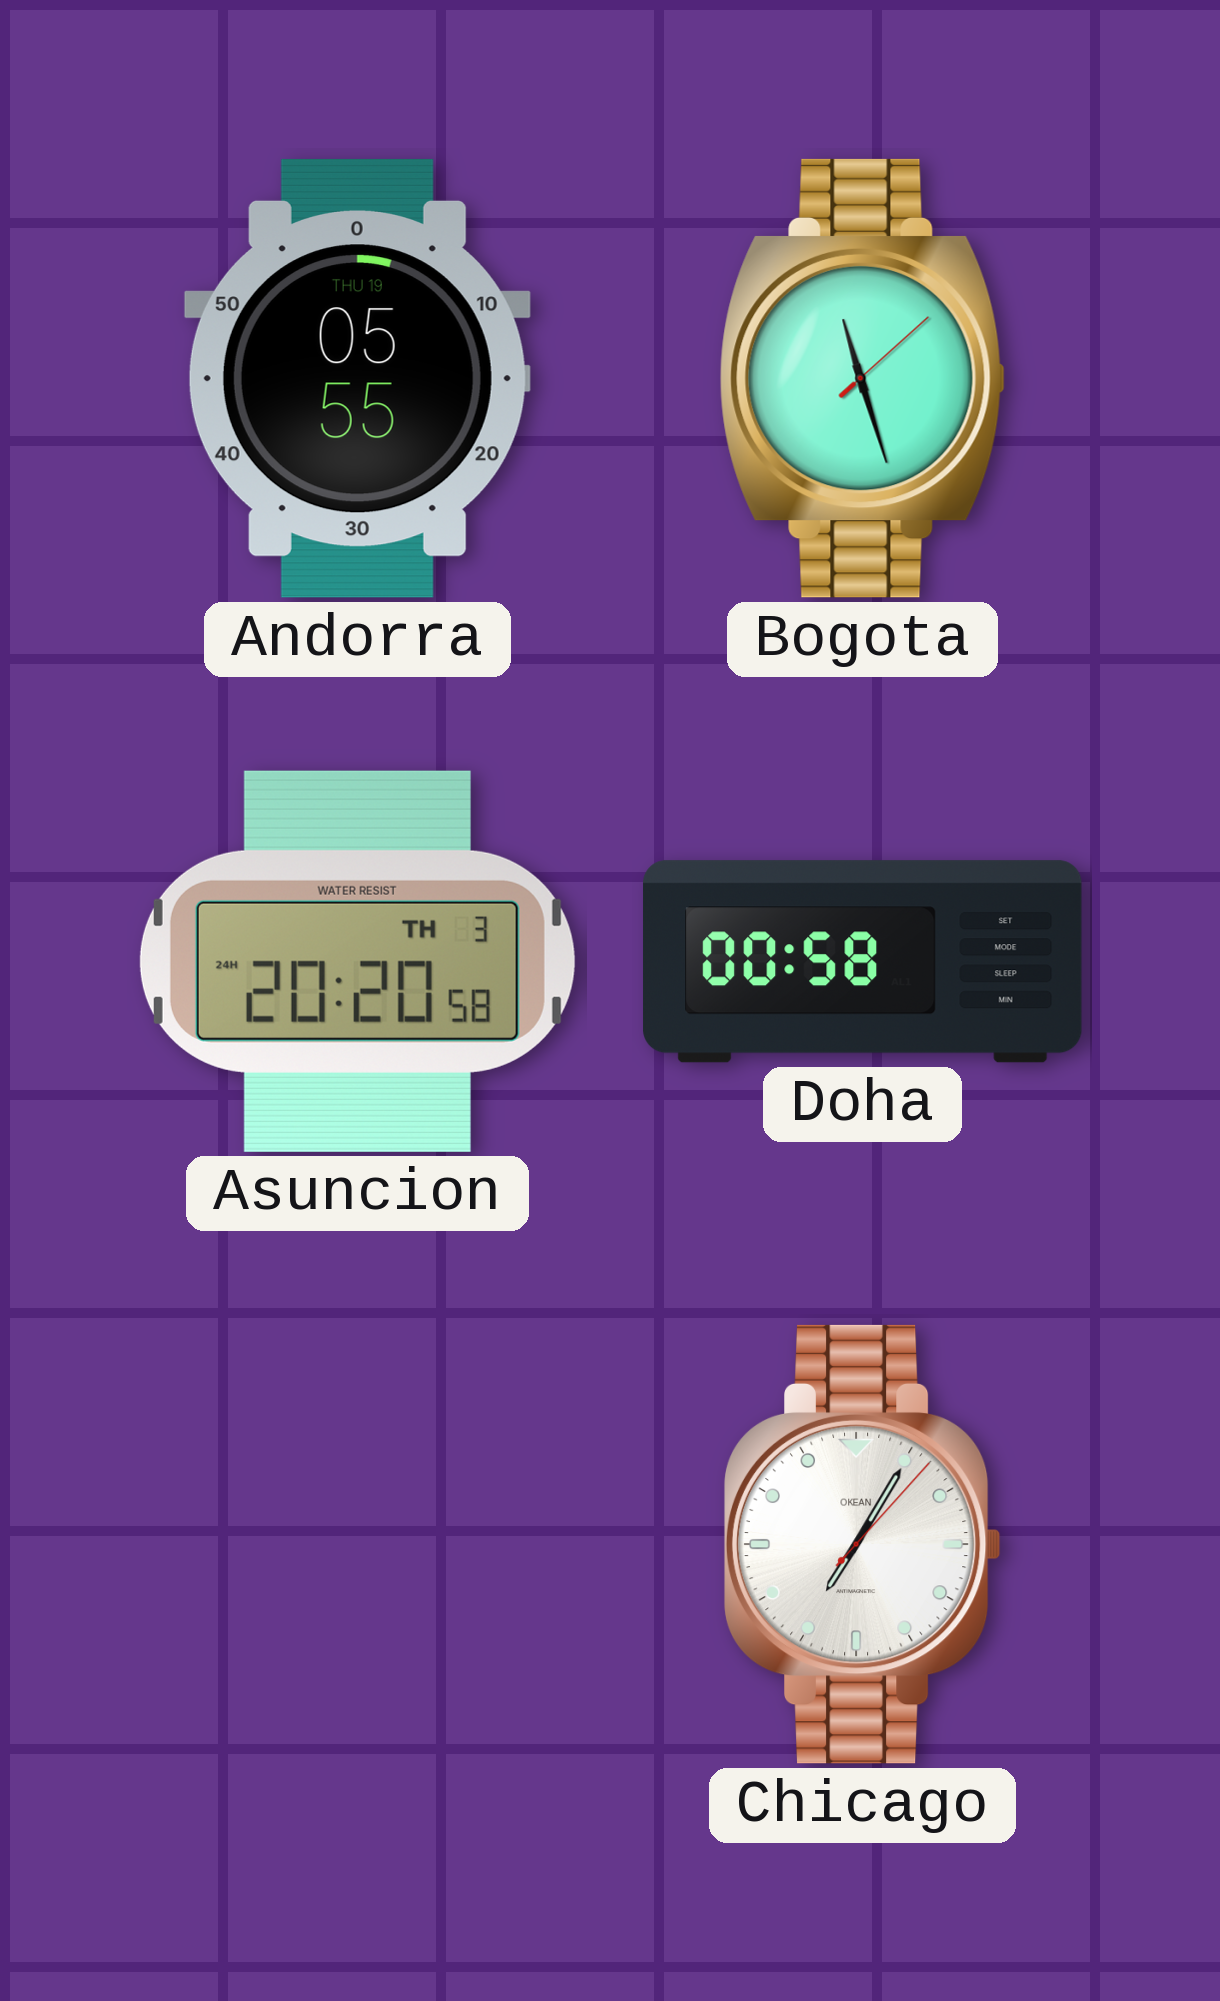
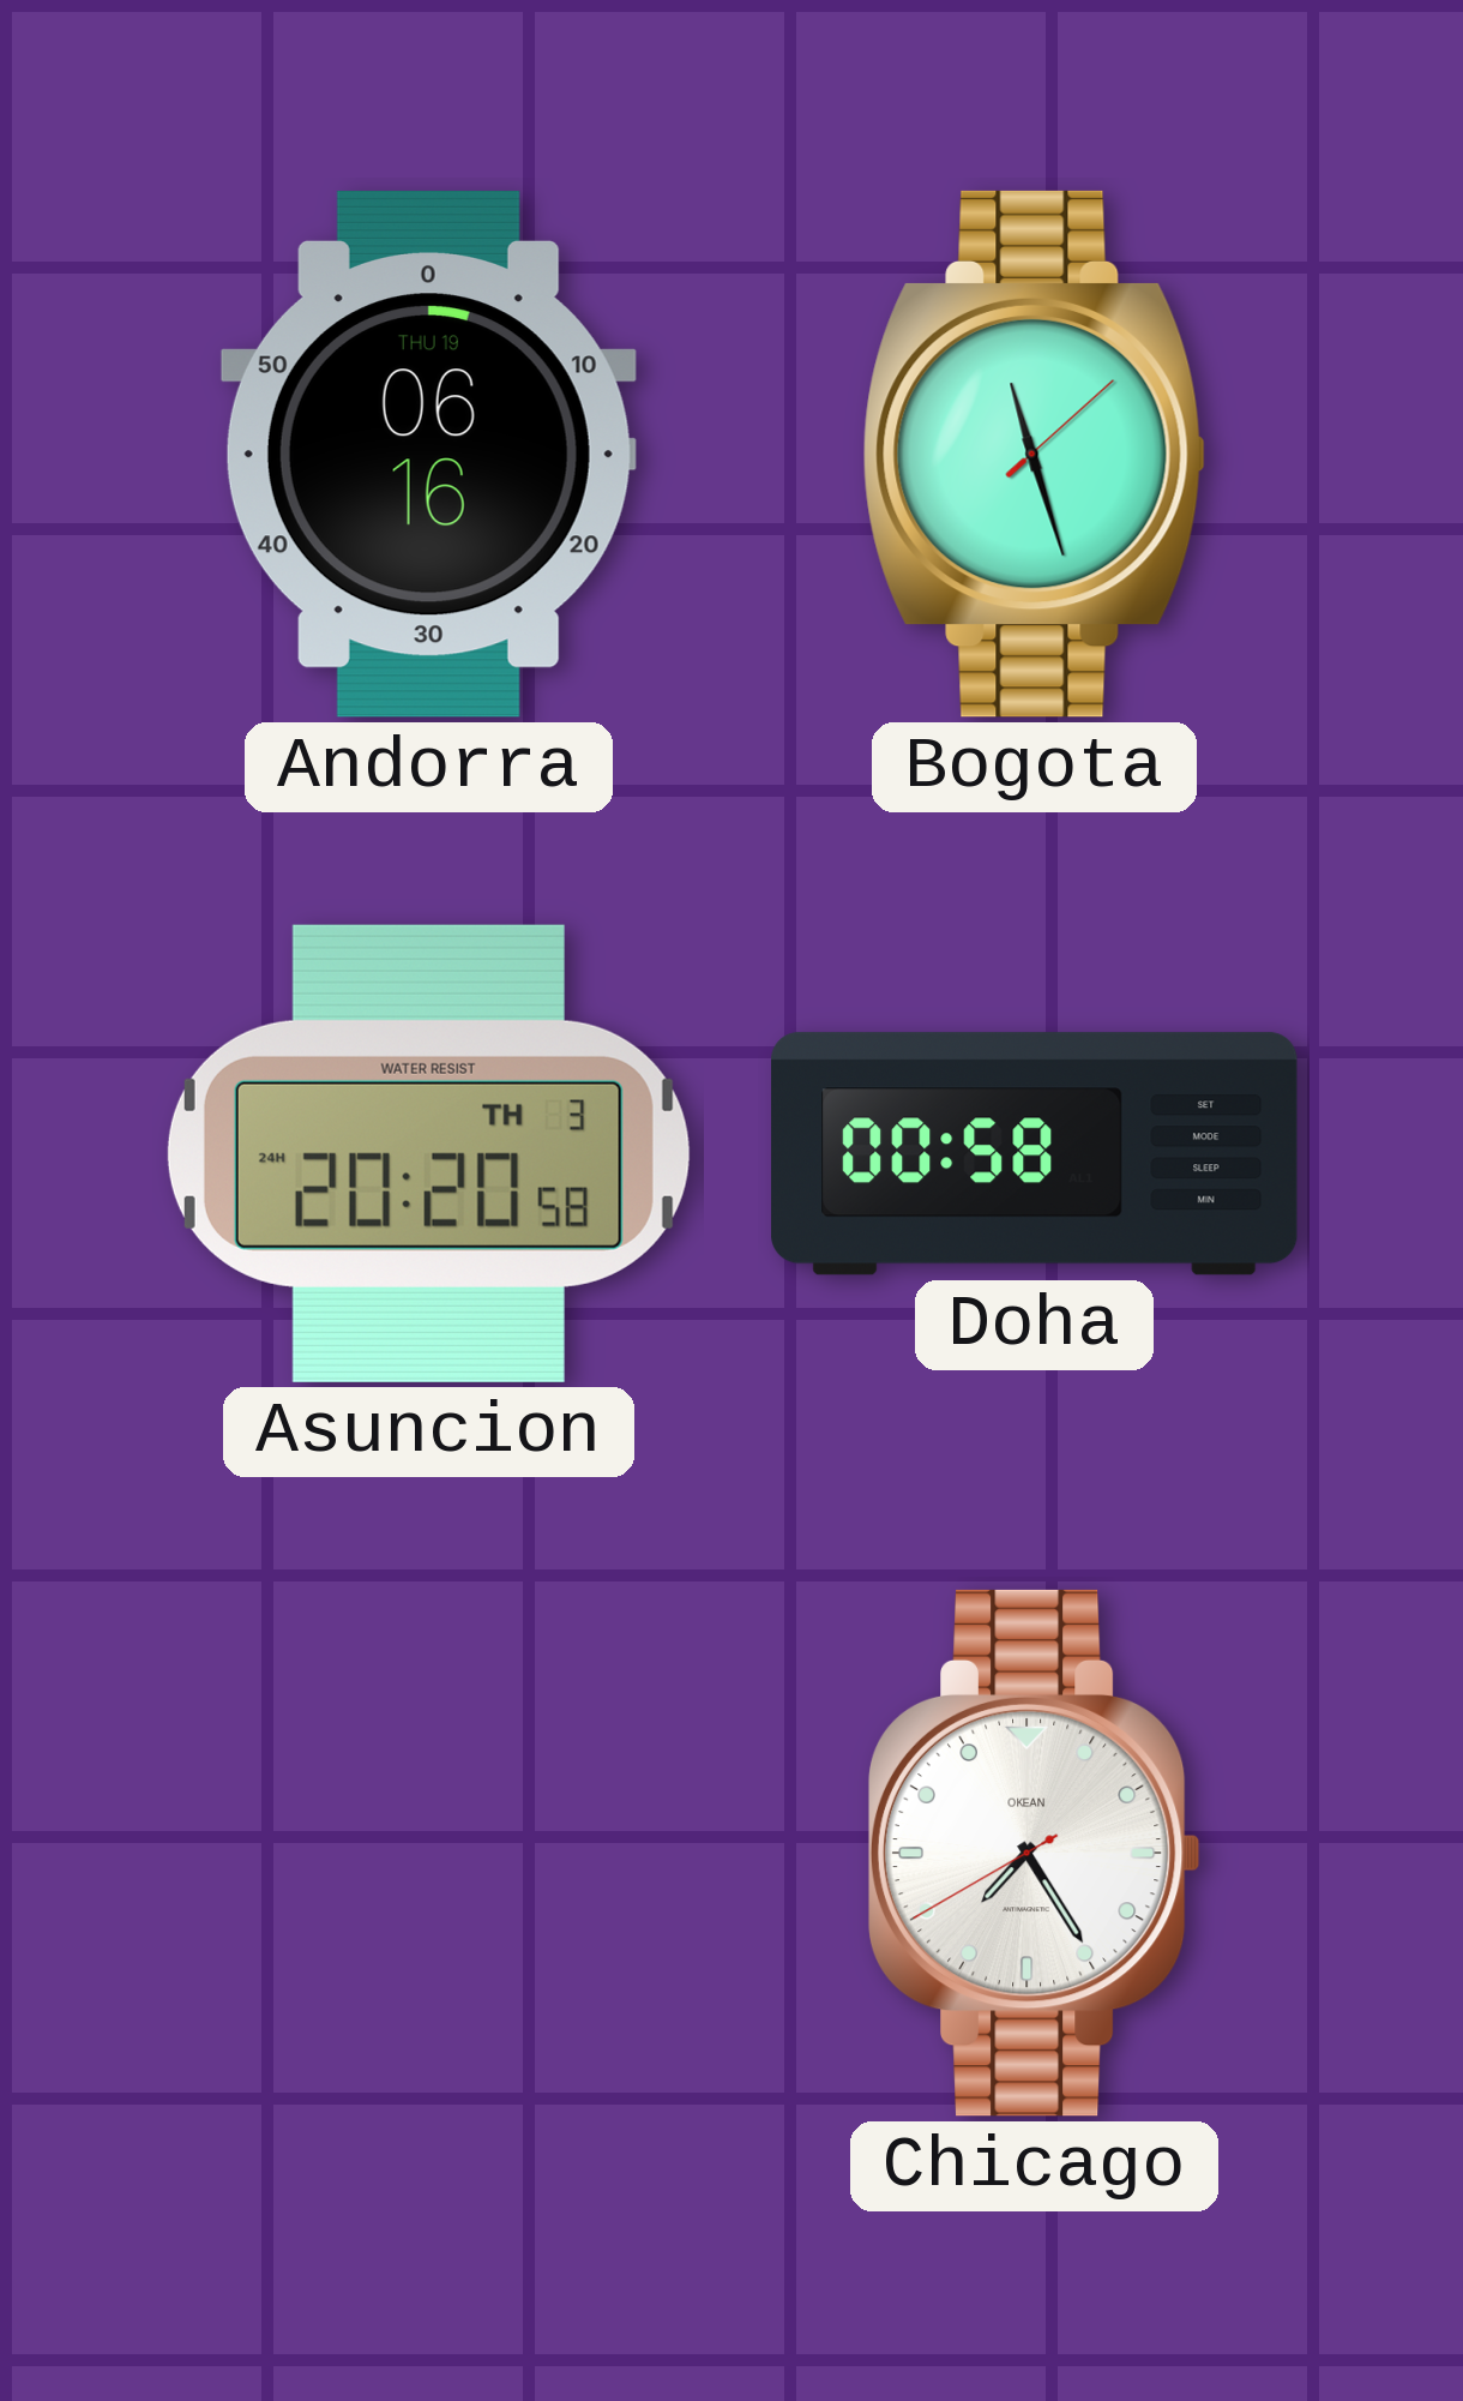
Andorra: 05:55 -> 06:16
Chicago: 7:05 -> 7:24
